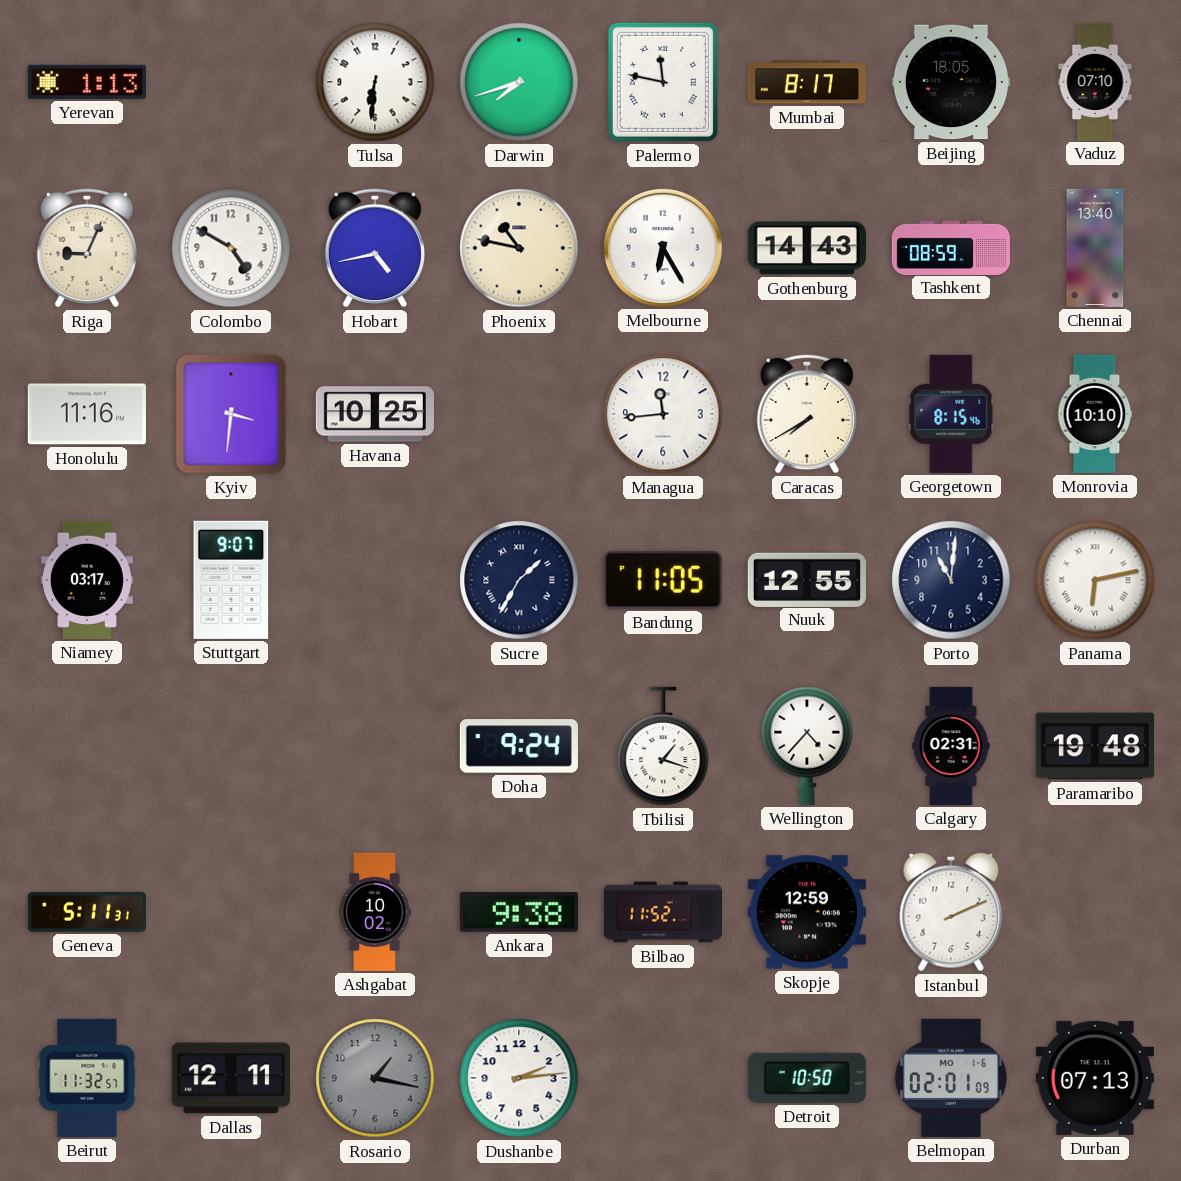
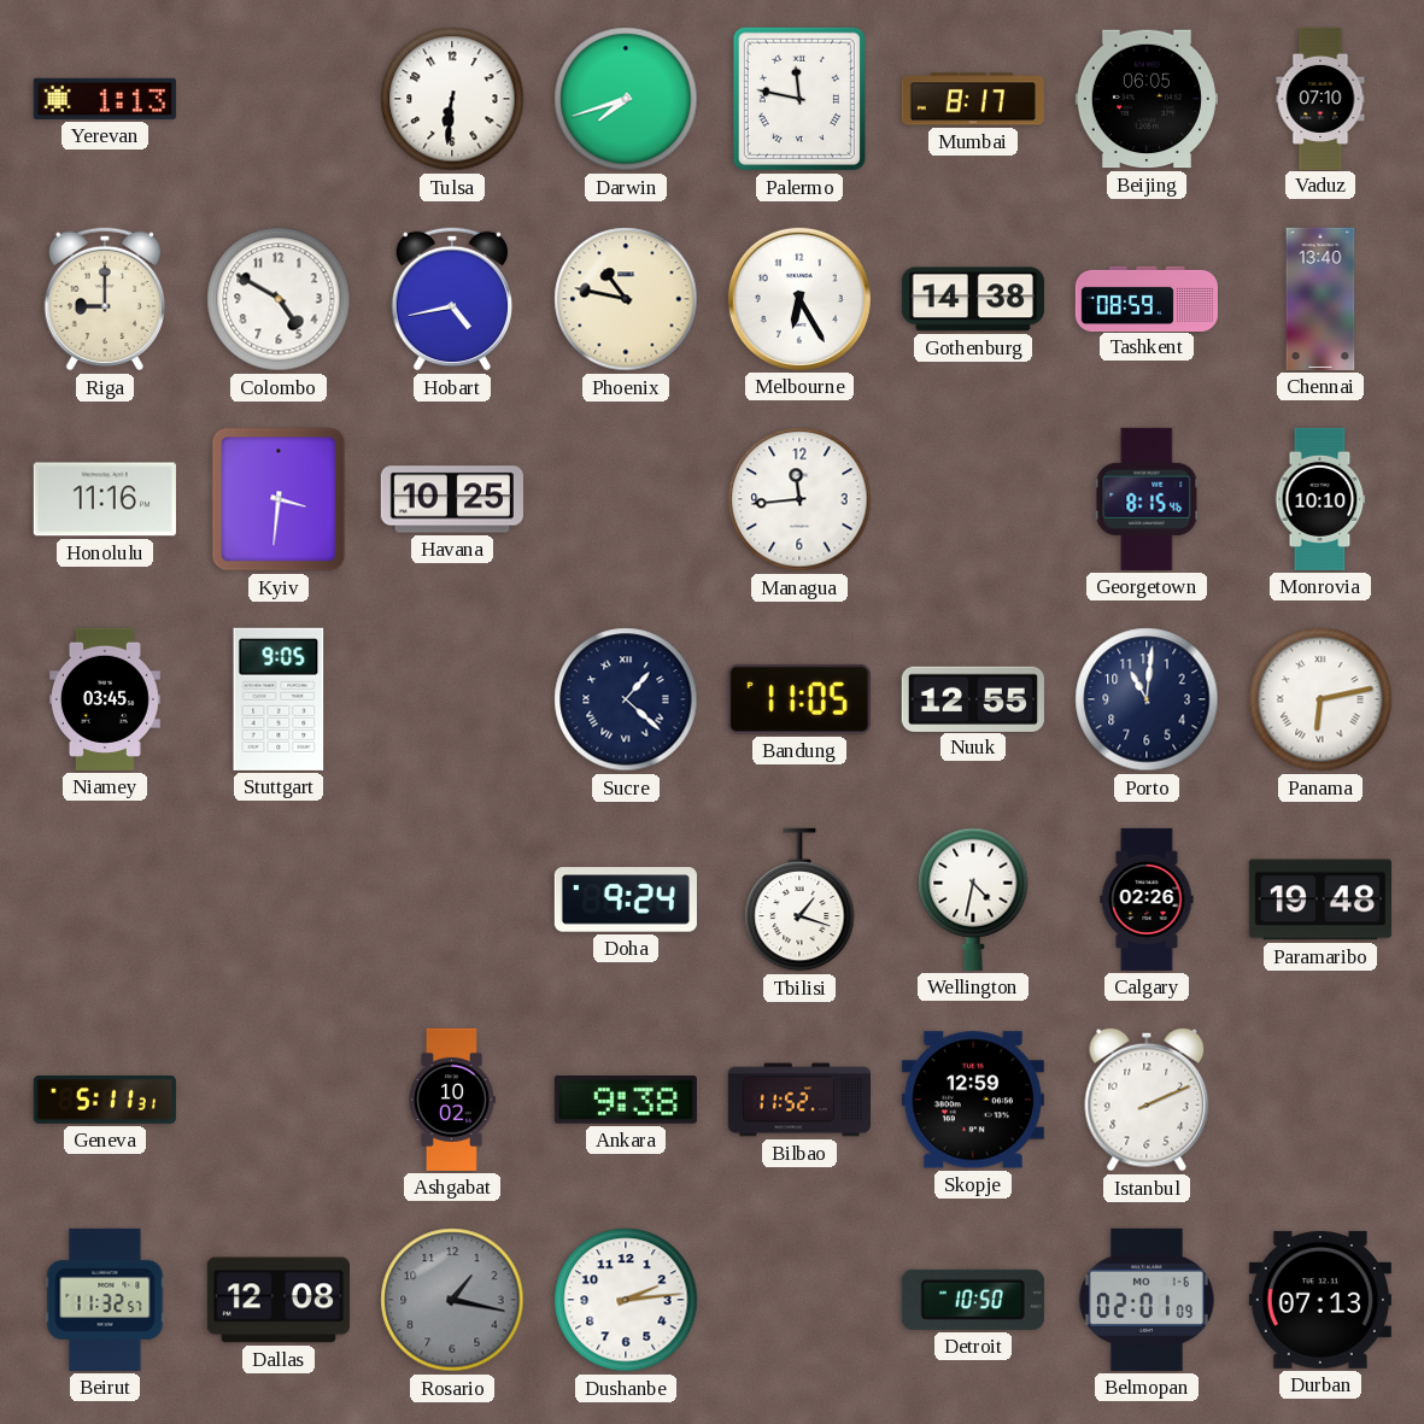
Beijing: 18:05 -> 06:05
Riga: 9:04 -> 9:00
Gothenburg: 14:43 -> 14:38
Caracas: 7:40 -> none
Niamey: 03:17 -> 03:45
Stuttgart: 9:07 -> 9:05
Sucre: 1:35 -> 1:22
Wellington: 4:37 -> 4:32
Calgary: 02:31 -> 02:26
Dallas: 12:11 -> 12:08
